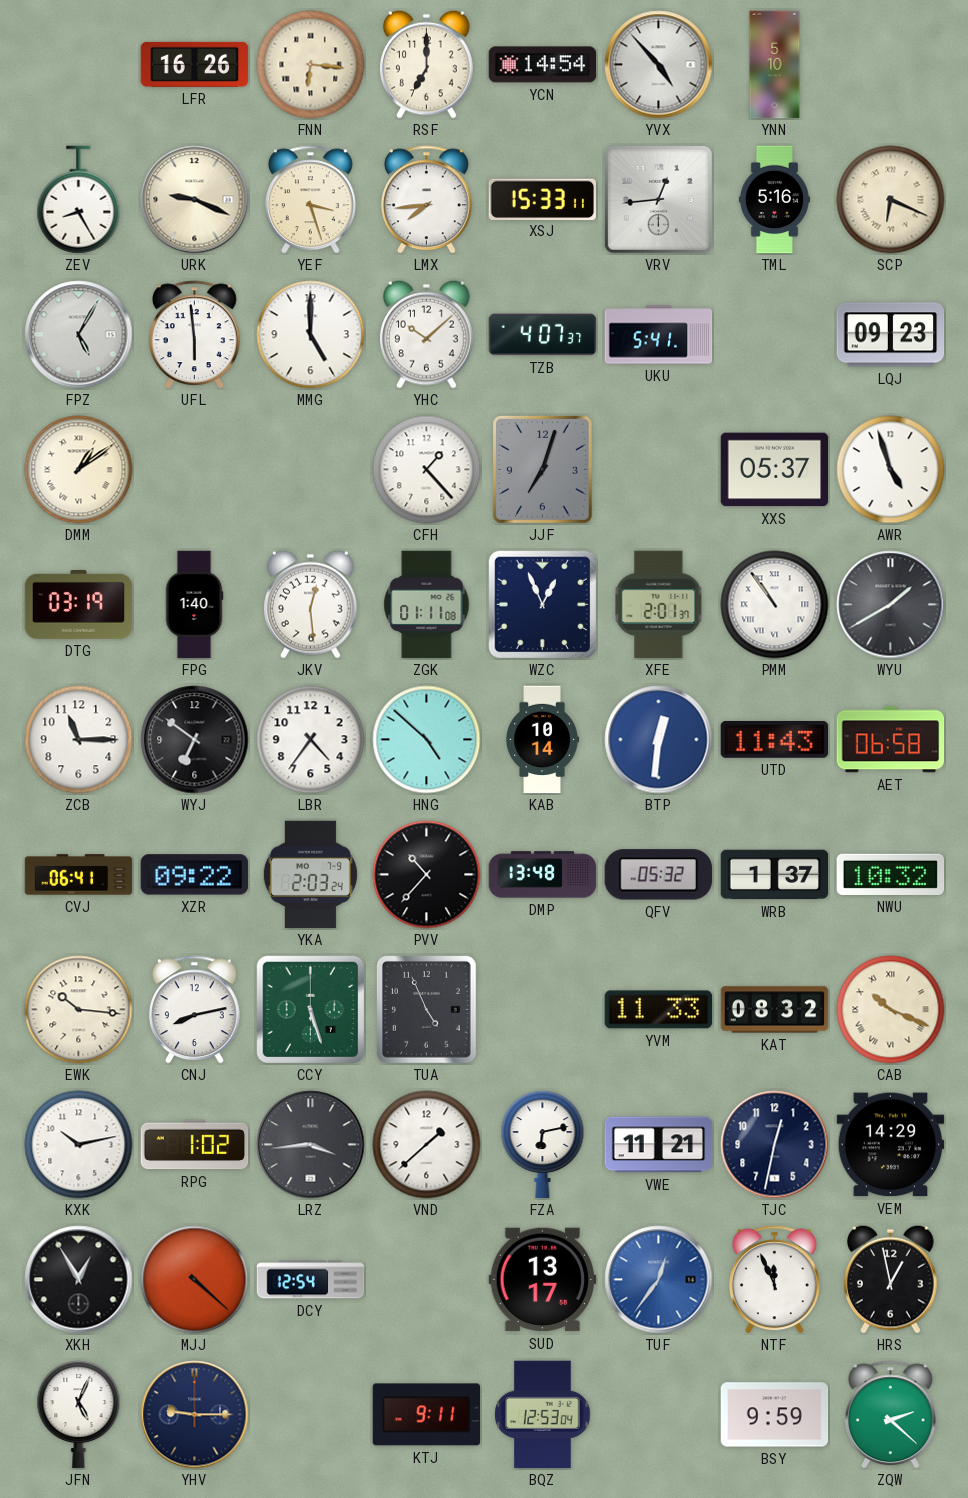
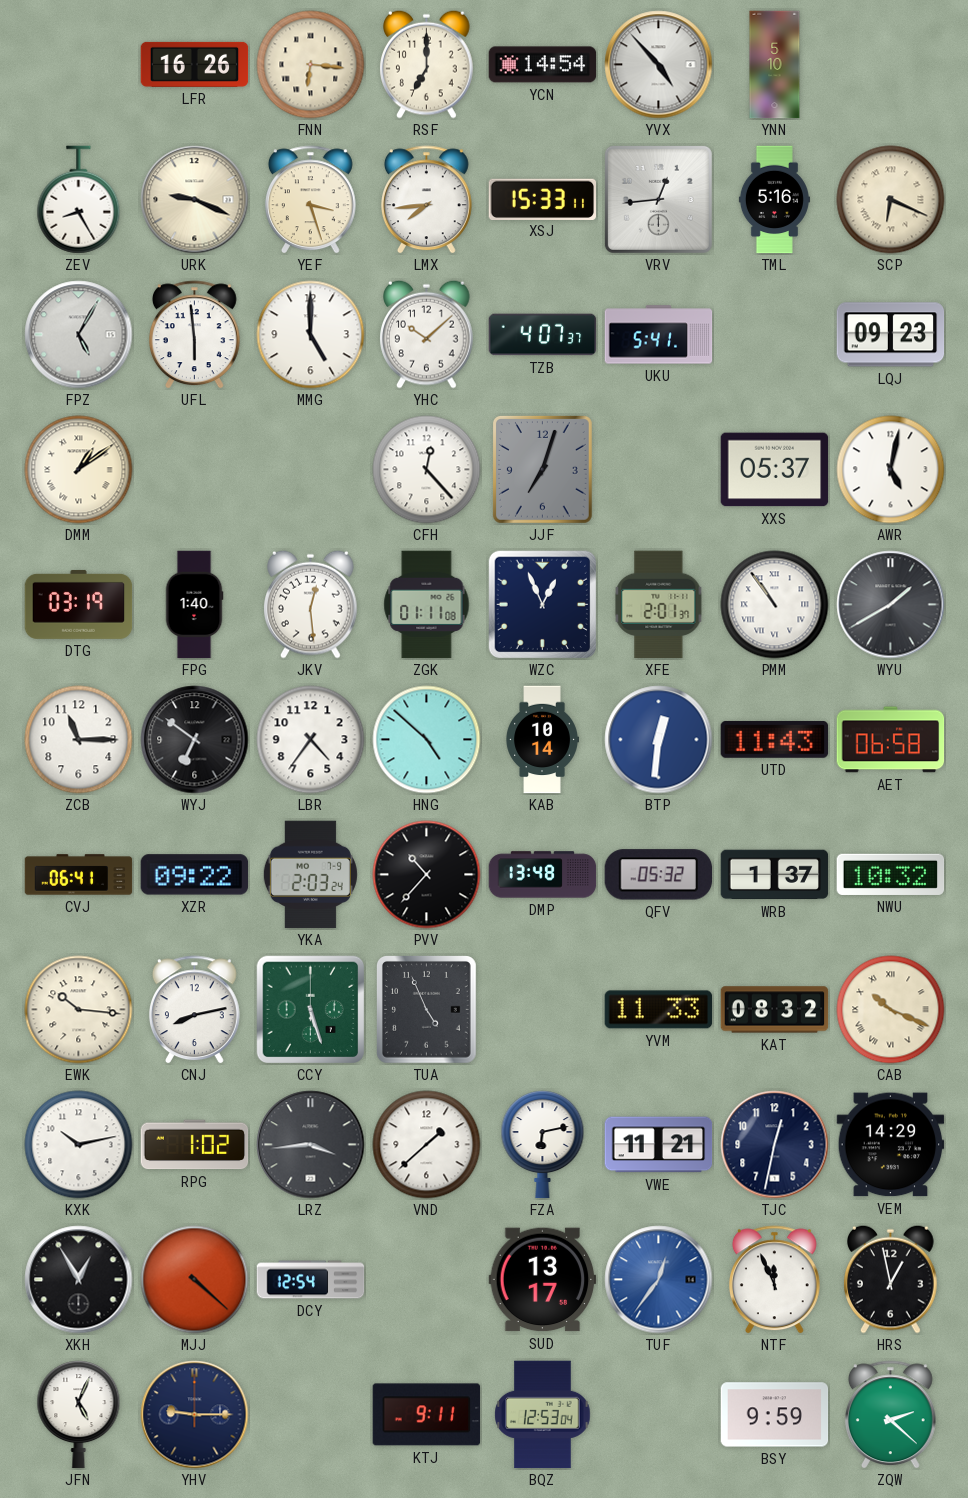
CFH: 1:23 -> 12:23
AWR: 4:57 -> 5:02
